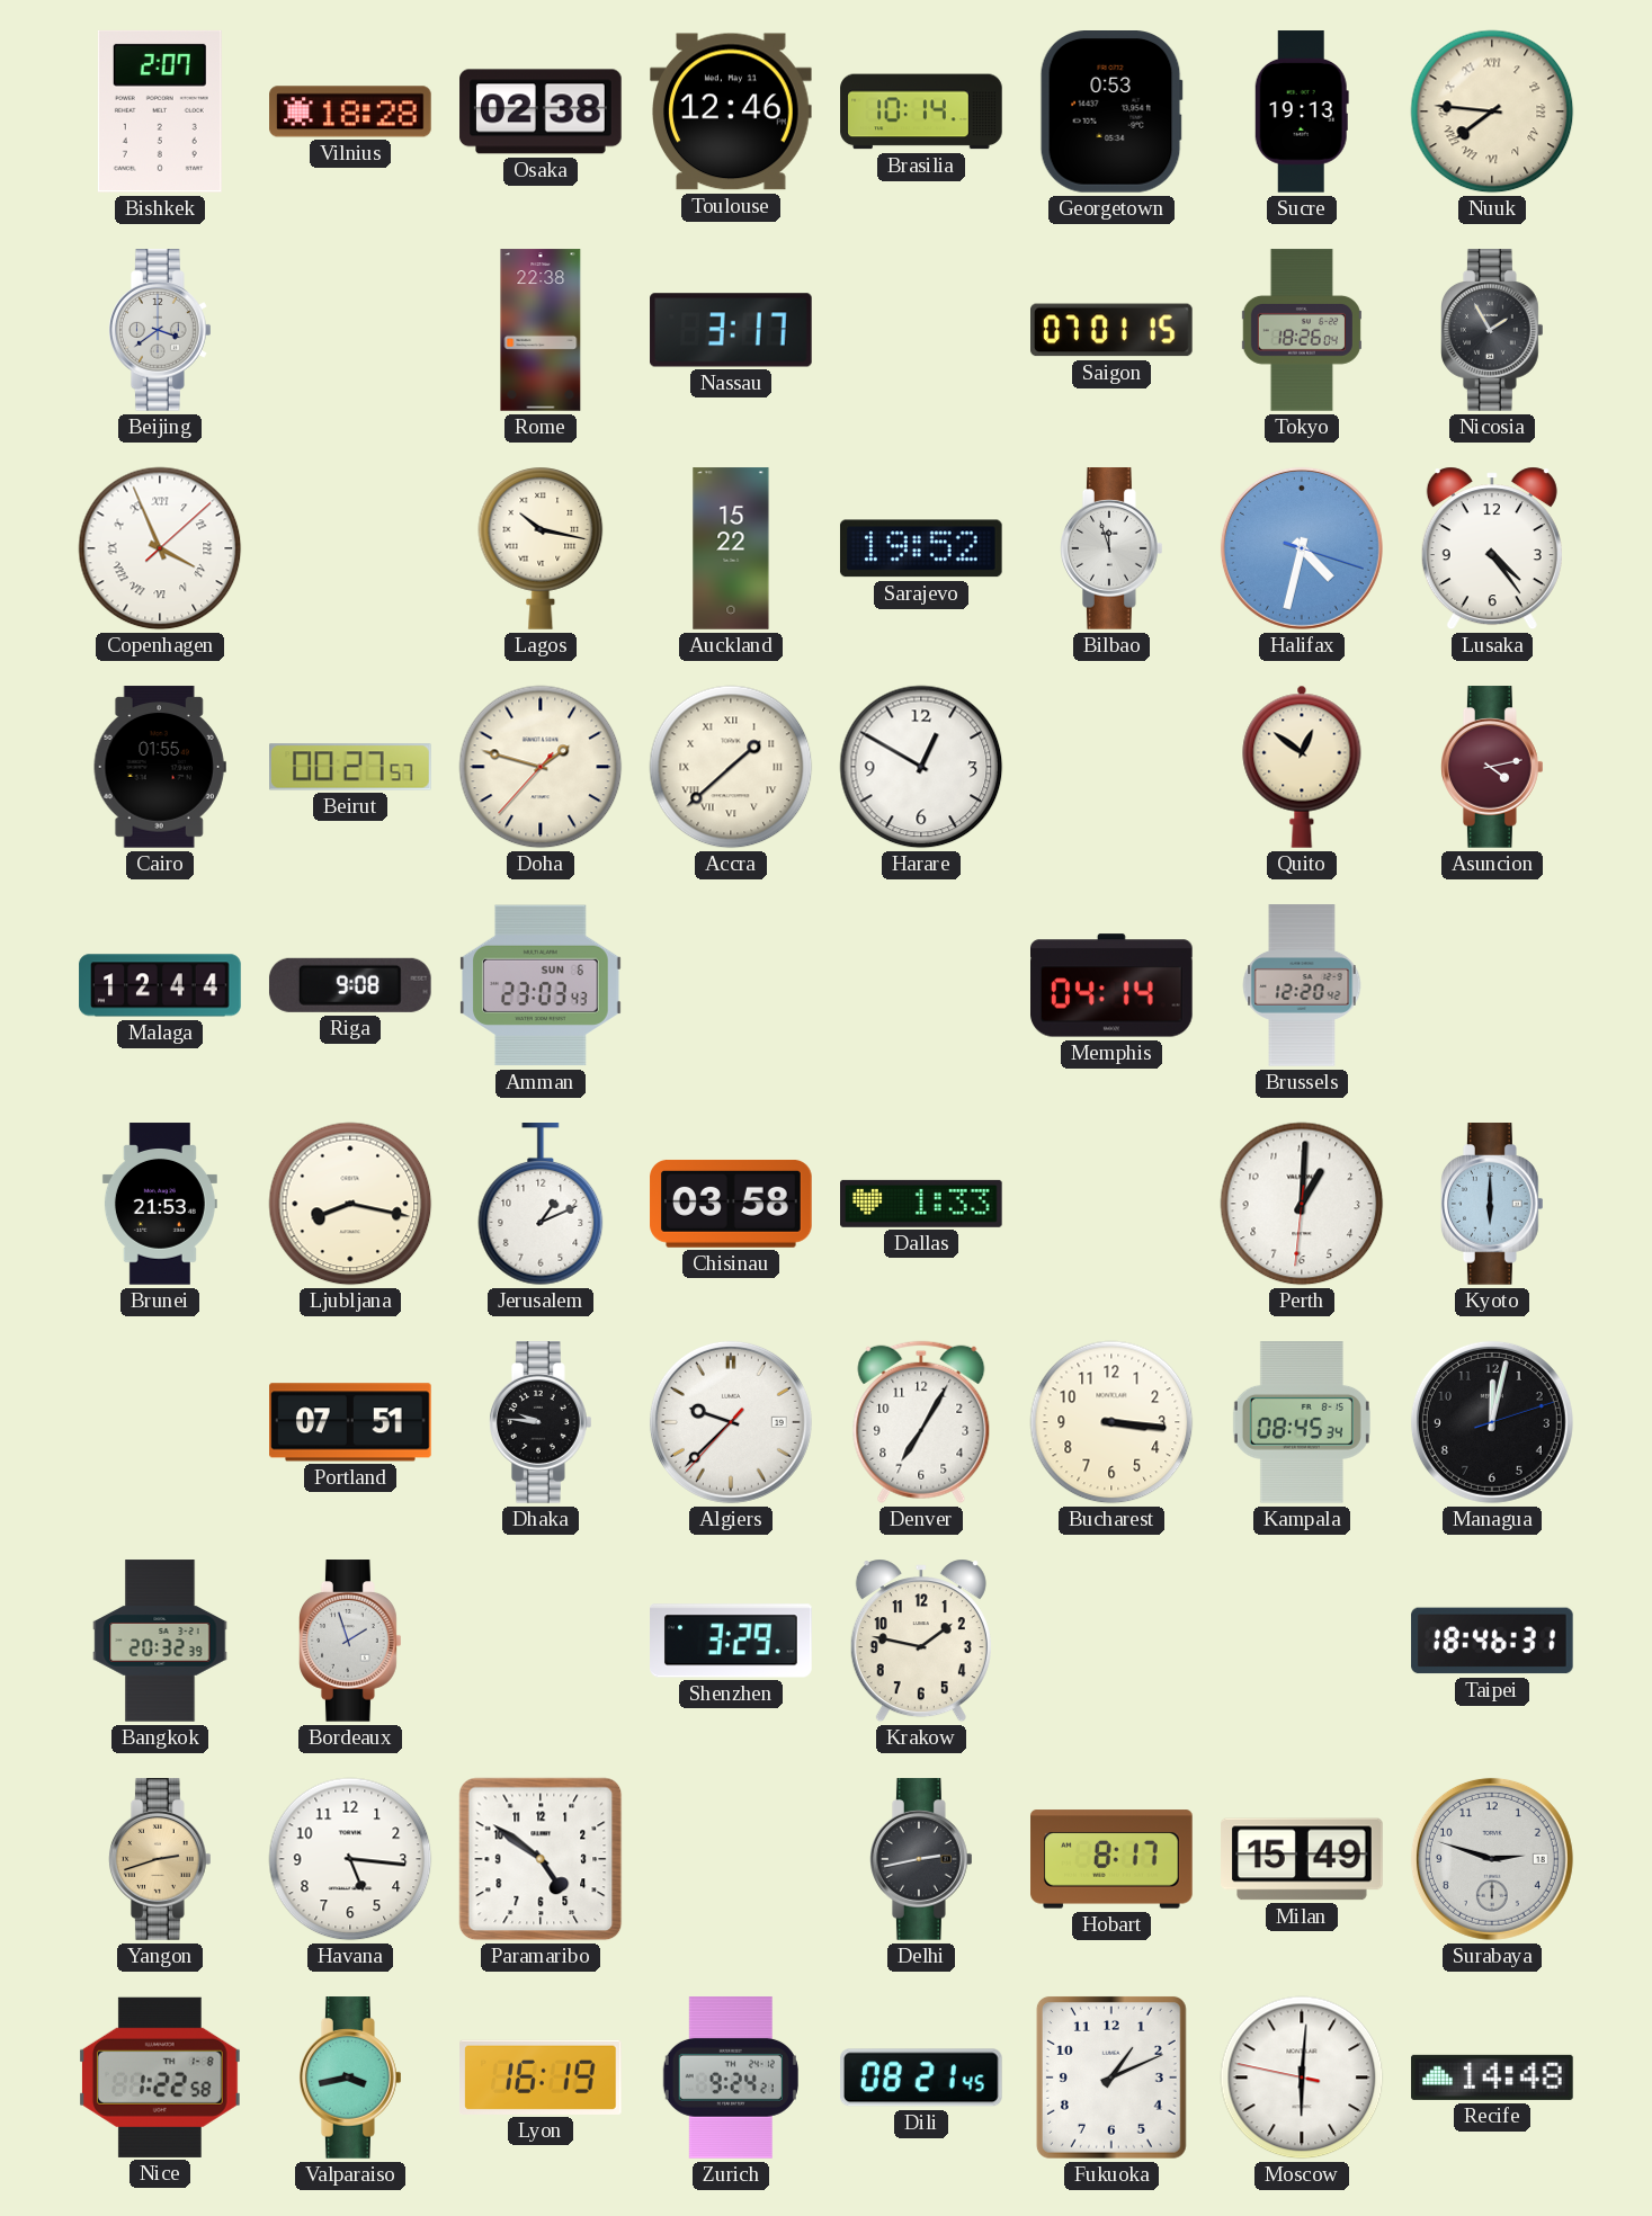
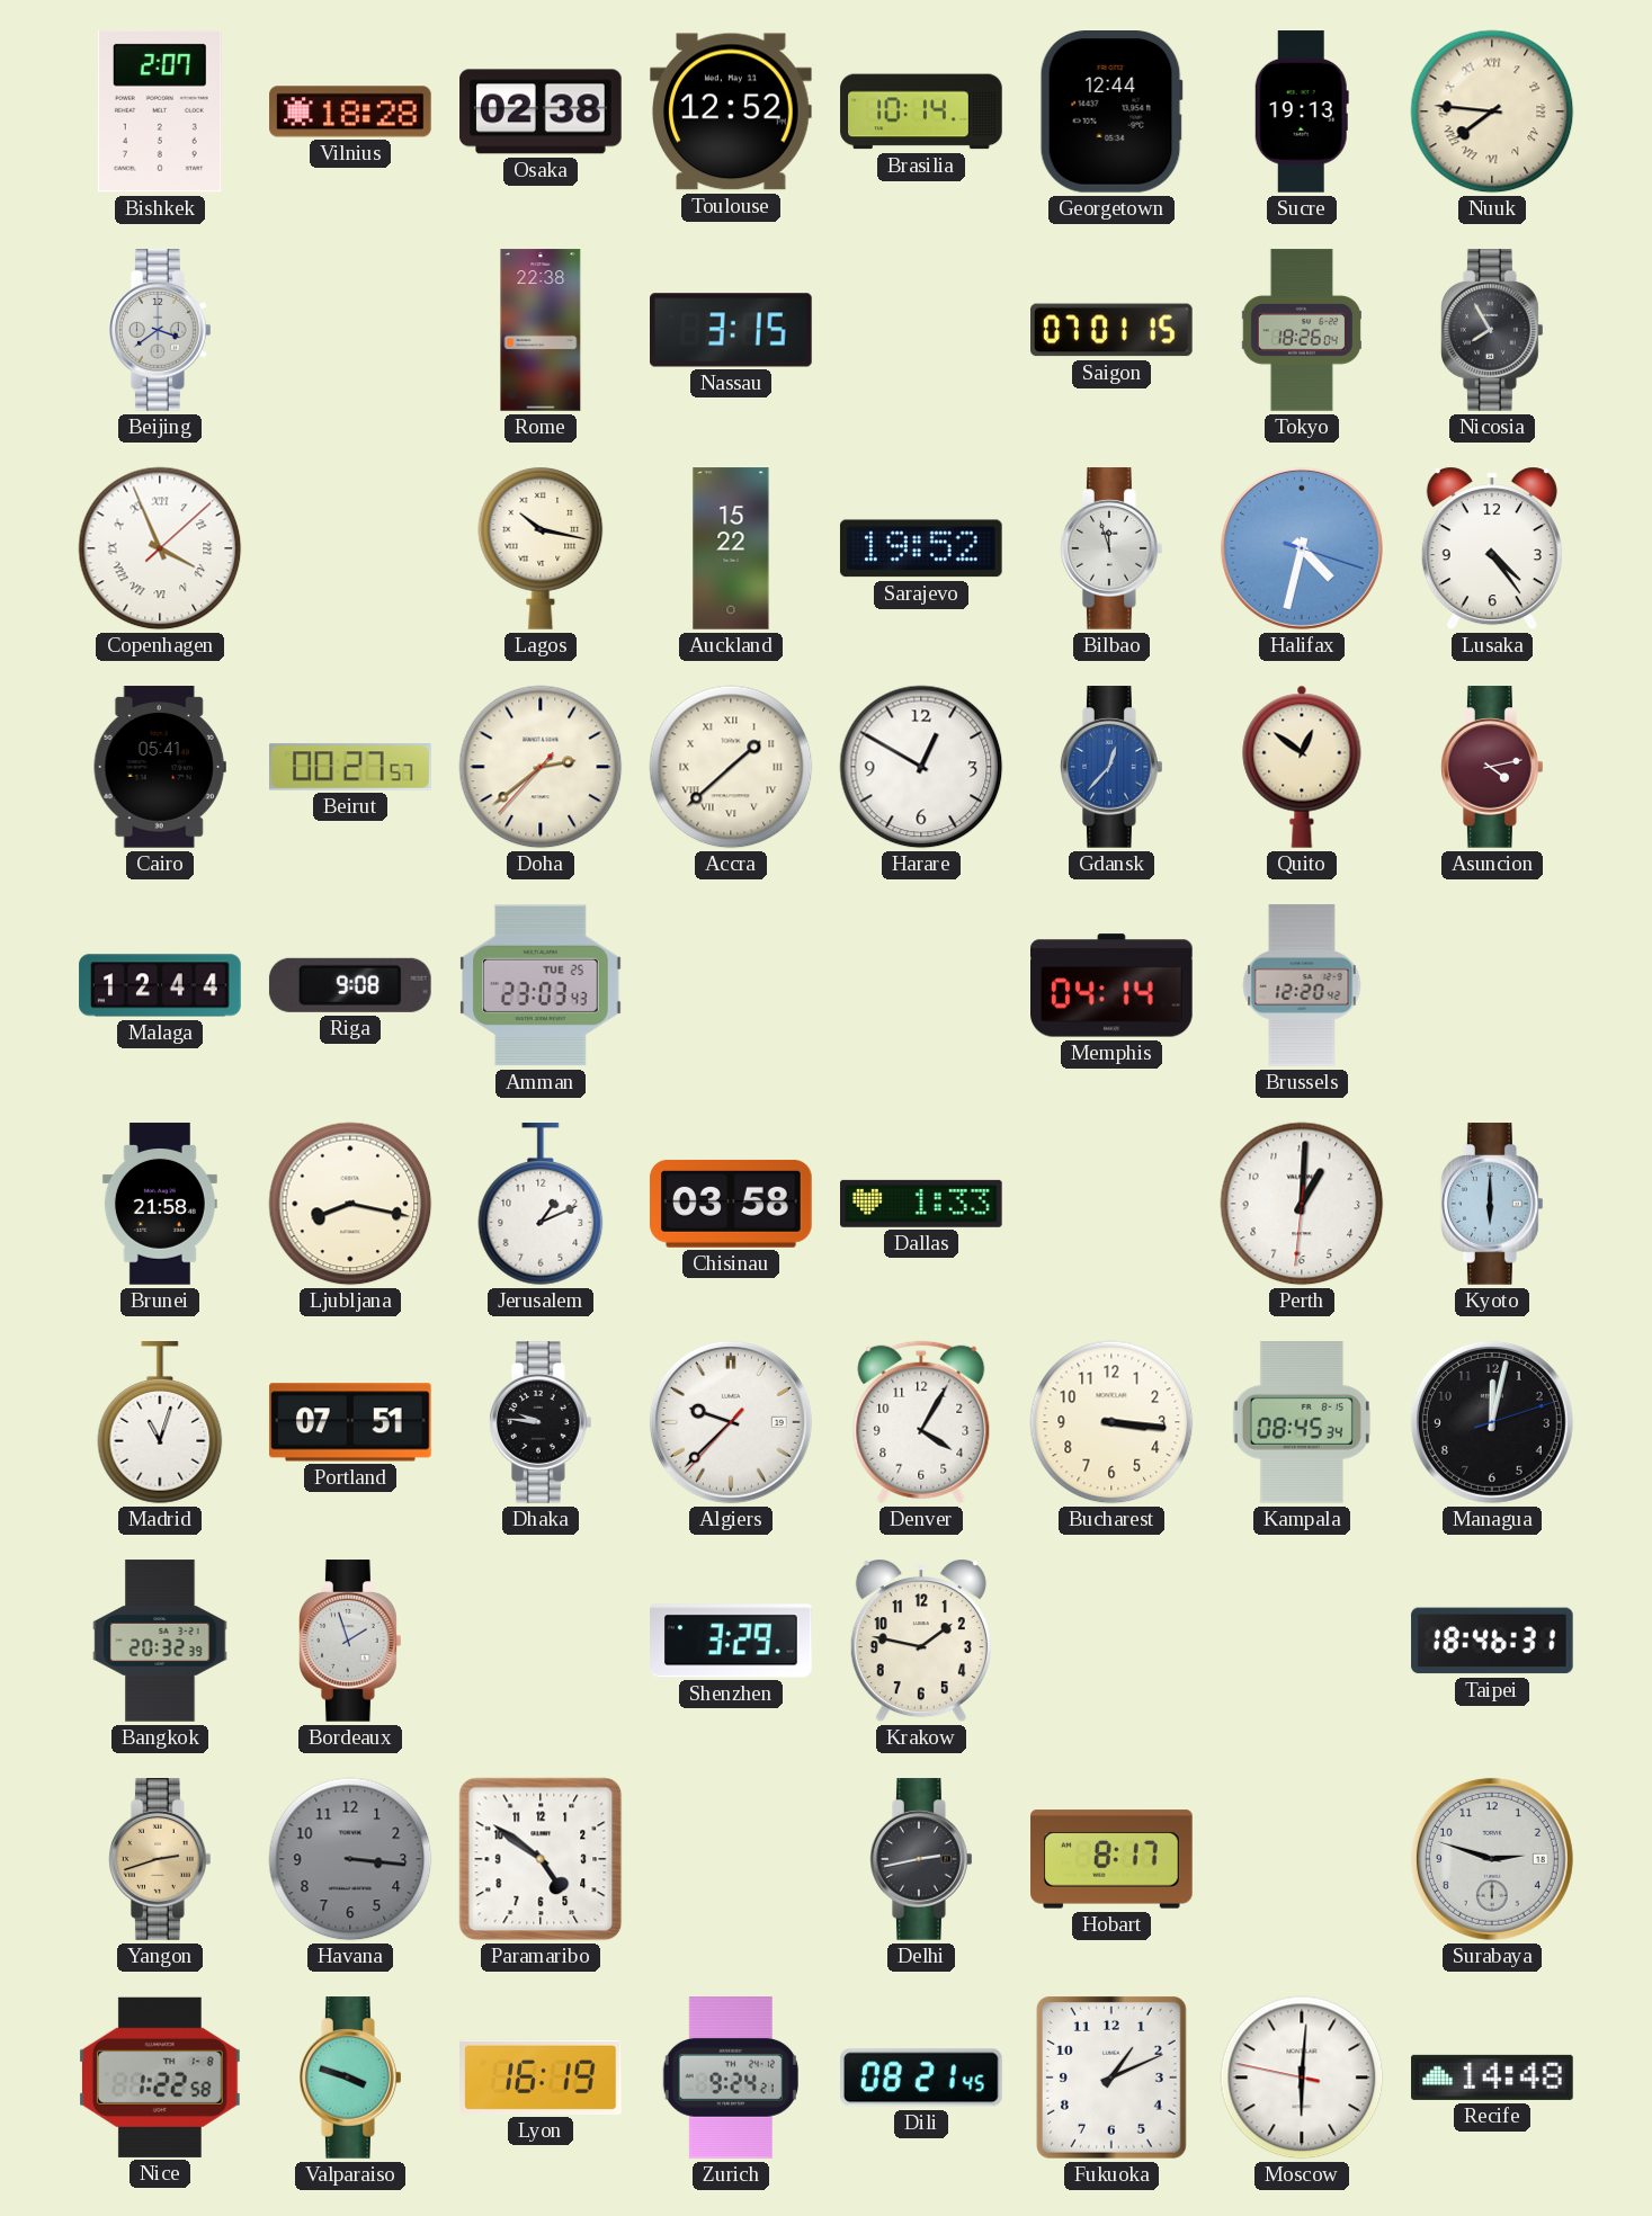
Toulouse: 12:46 -> 12:52
Georgetown: 0:53 -> 12:44
Nassau: 3:17 -> 3:15
Nicosia: 1:55 -> 7:55
Cairo: 01:55 -> 05:41
Doha: 1:47 -> 2:38
Gdansk: none -> 12:37
Amman date: SUN 6 -> TUE 25
Brunei: 21:53 -> 21:58
Madrid: none -> 11:03
Denver: 7:05 -> 4:05
Havana: 5:16 -> 3:16
Havana dial: white -> grey
Milan: 15:49 -> none
Valparaiso: 3:43 -> 3:48
